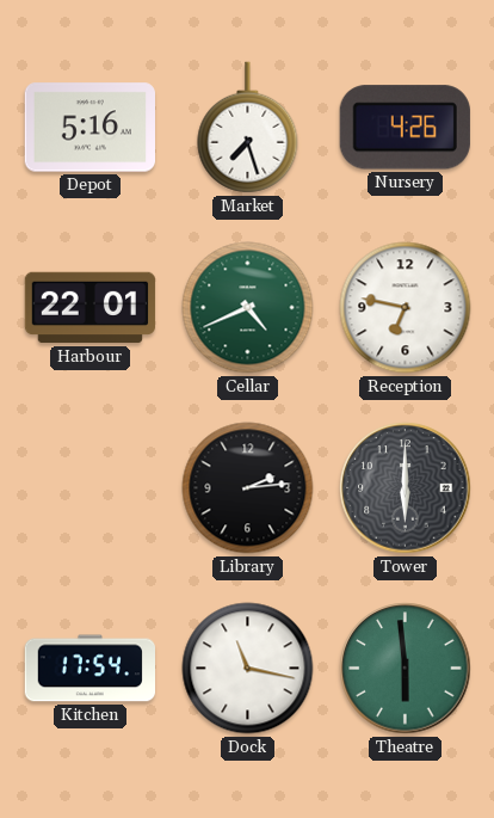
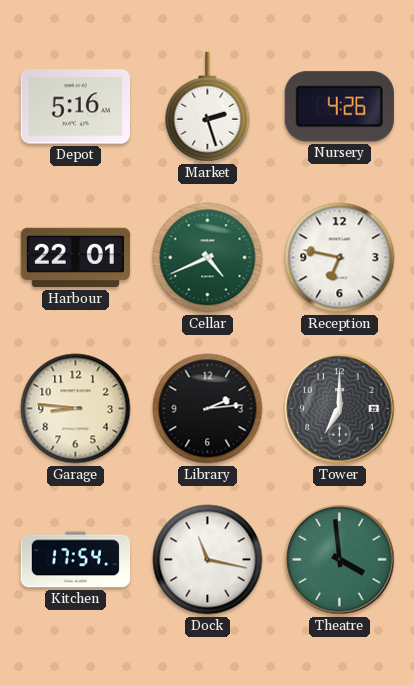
Market: 7:27 -> 2:27
Garage: none -> 8:46
Tower: 6:00 -> 7:00
Theatre: 5:59 -> 3:59
